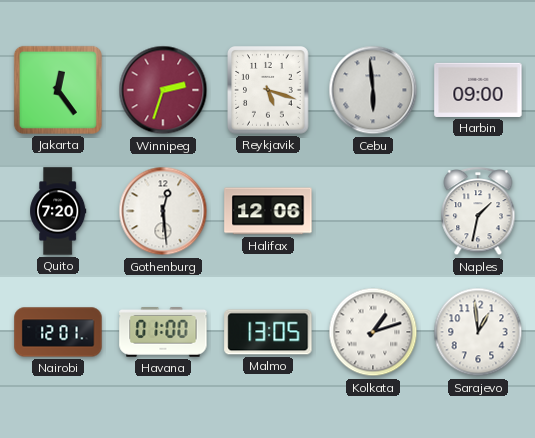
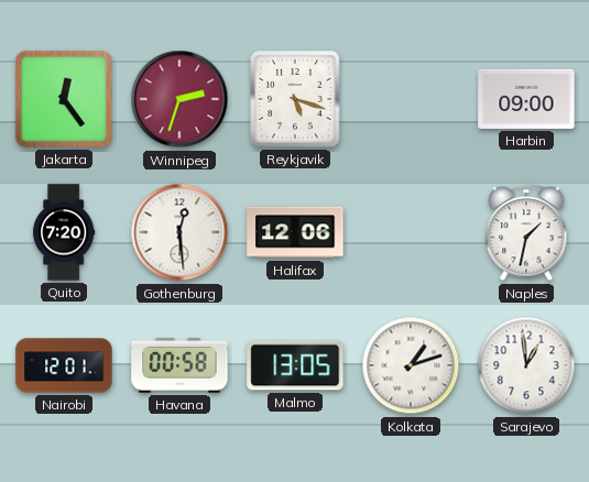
Cebu: 5:59 -> none
Havana: 01:00 -> 00:58
